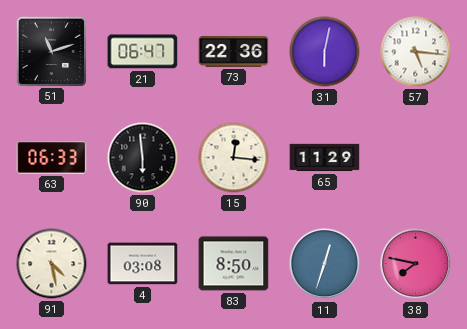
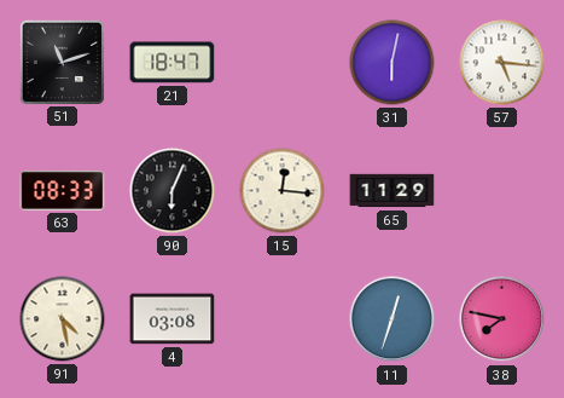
21: 06:47 -> 18:47
73: 22:36 -> none
63: 06:33 -> 08:33
90: 5:59 -> 6:04
83: 8:50 -> none
